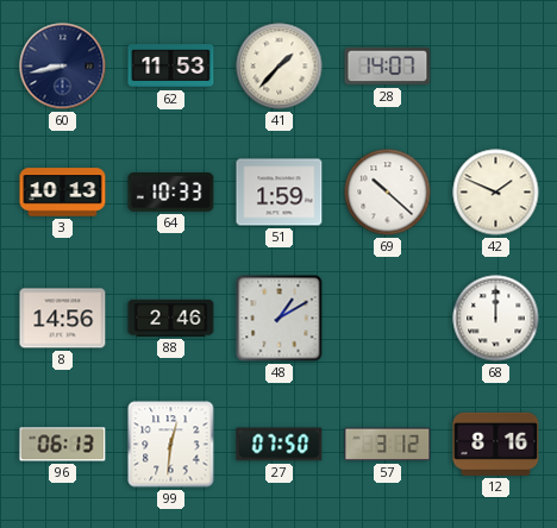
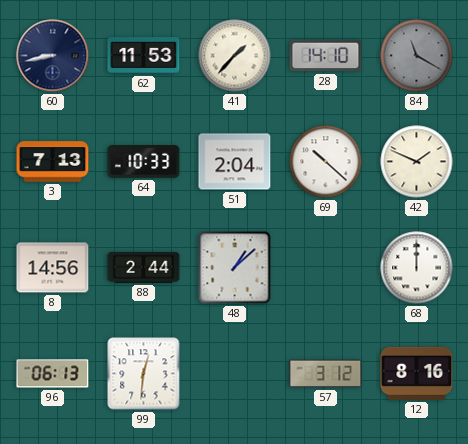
28: 14:07 -> 14:10
84: none -> 11:20
3: 10:13 -> 7:13
51: 1:59 -> 2:04
88: 2:46 -> 2:44
48: 1:10 -> 1:08
27: 07:50 -> none
